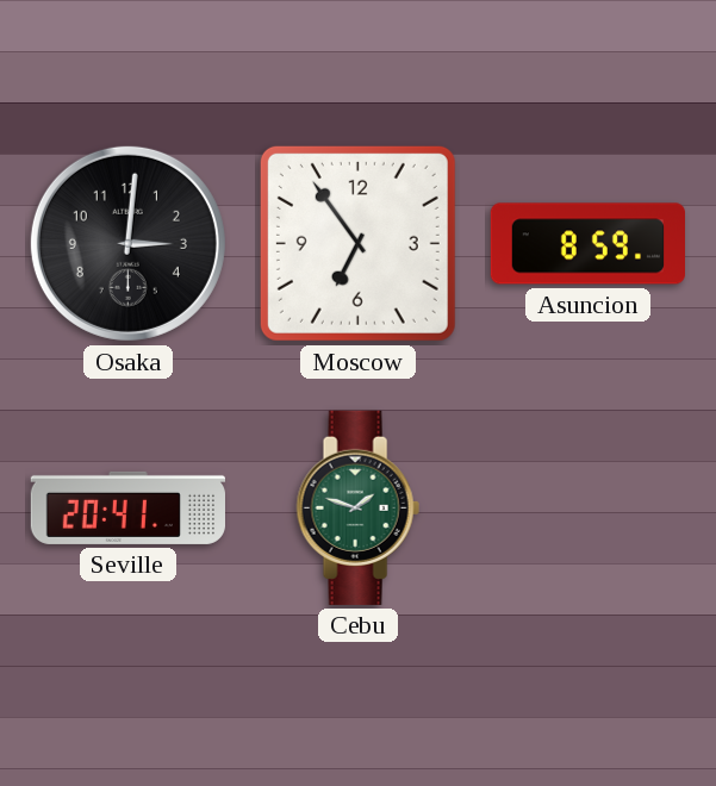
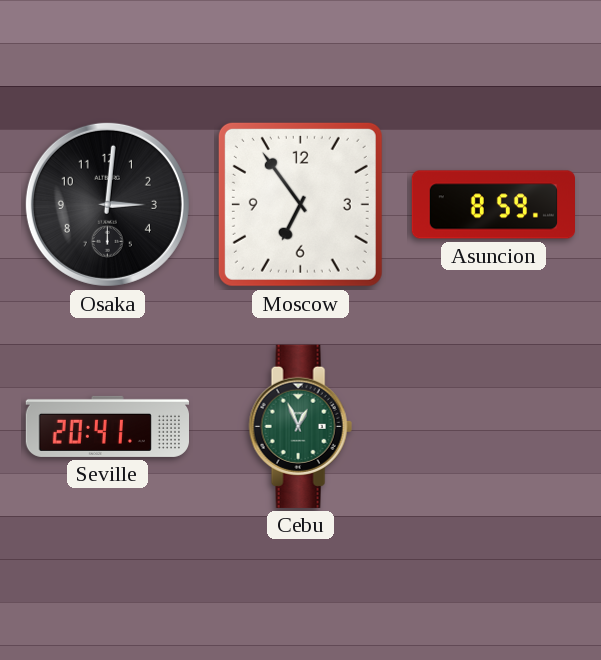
Cebu: 1:48 -> 12:56
